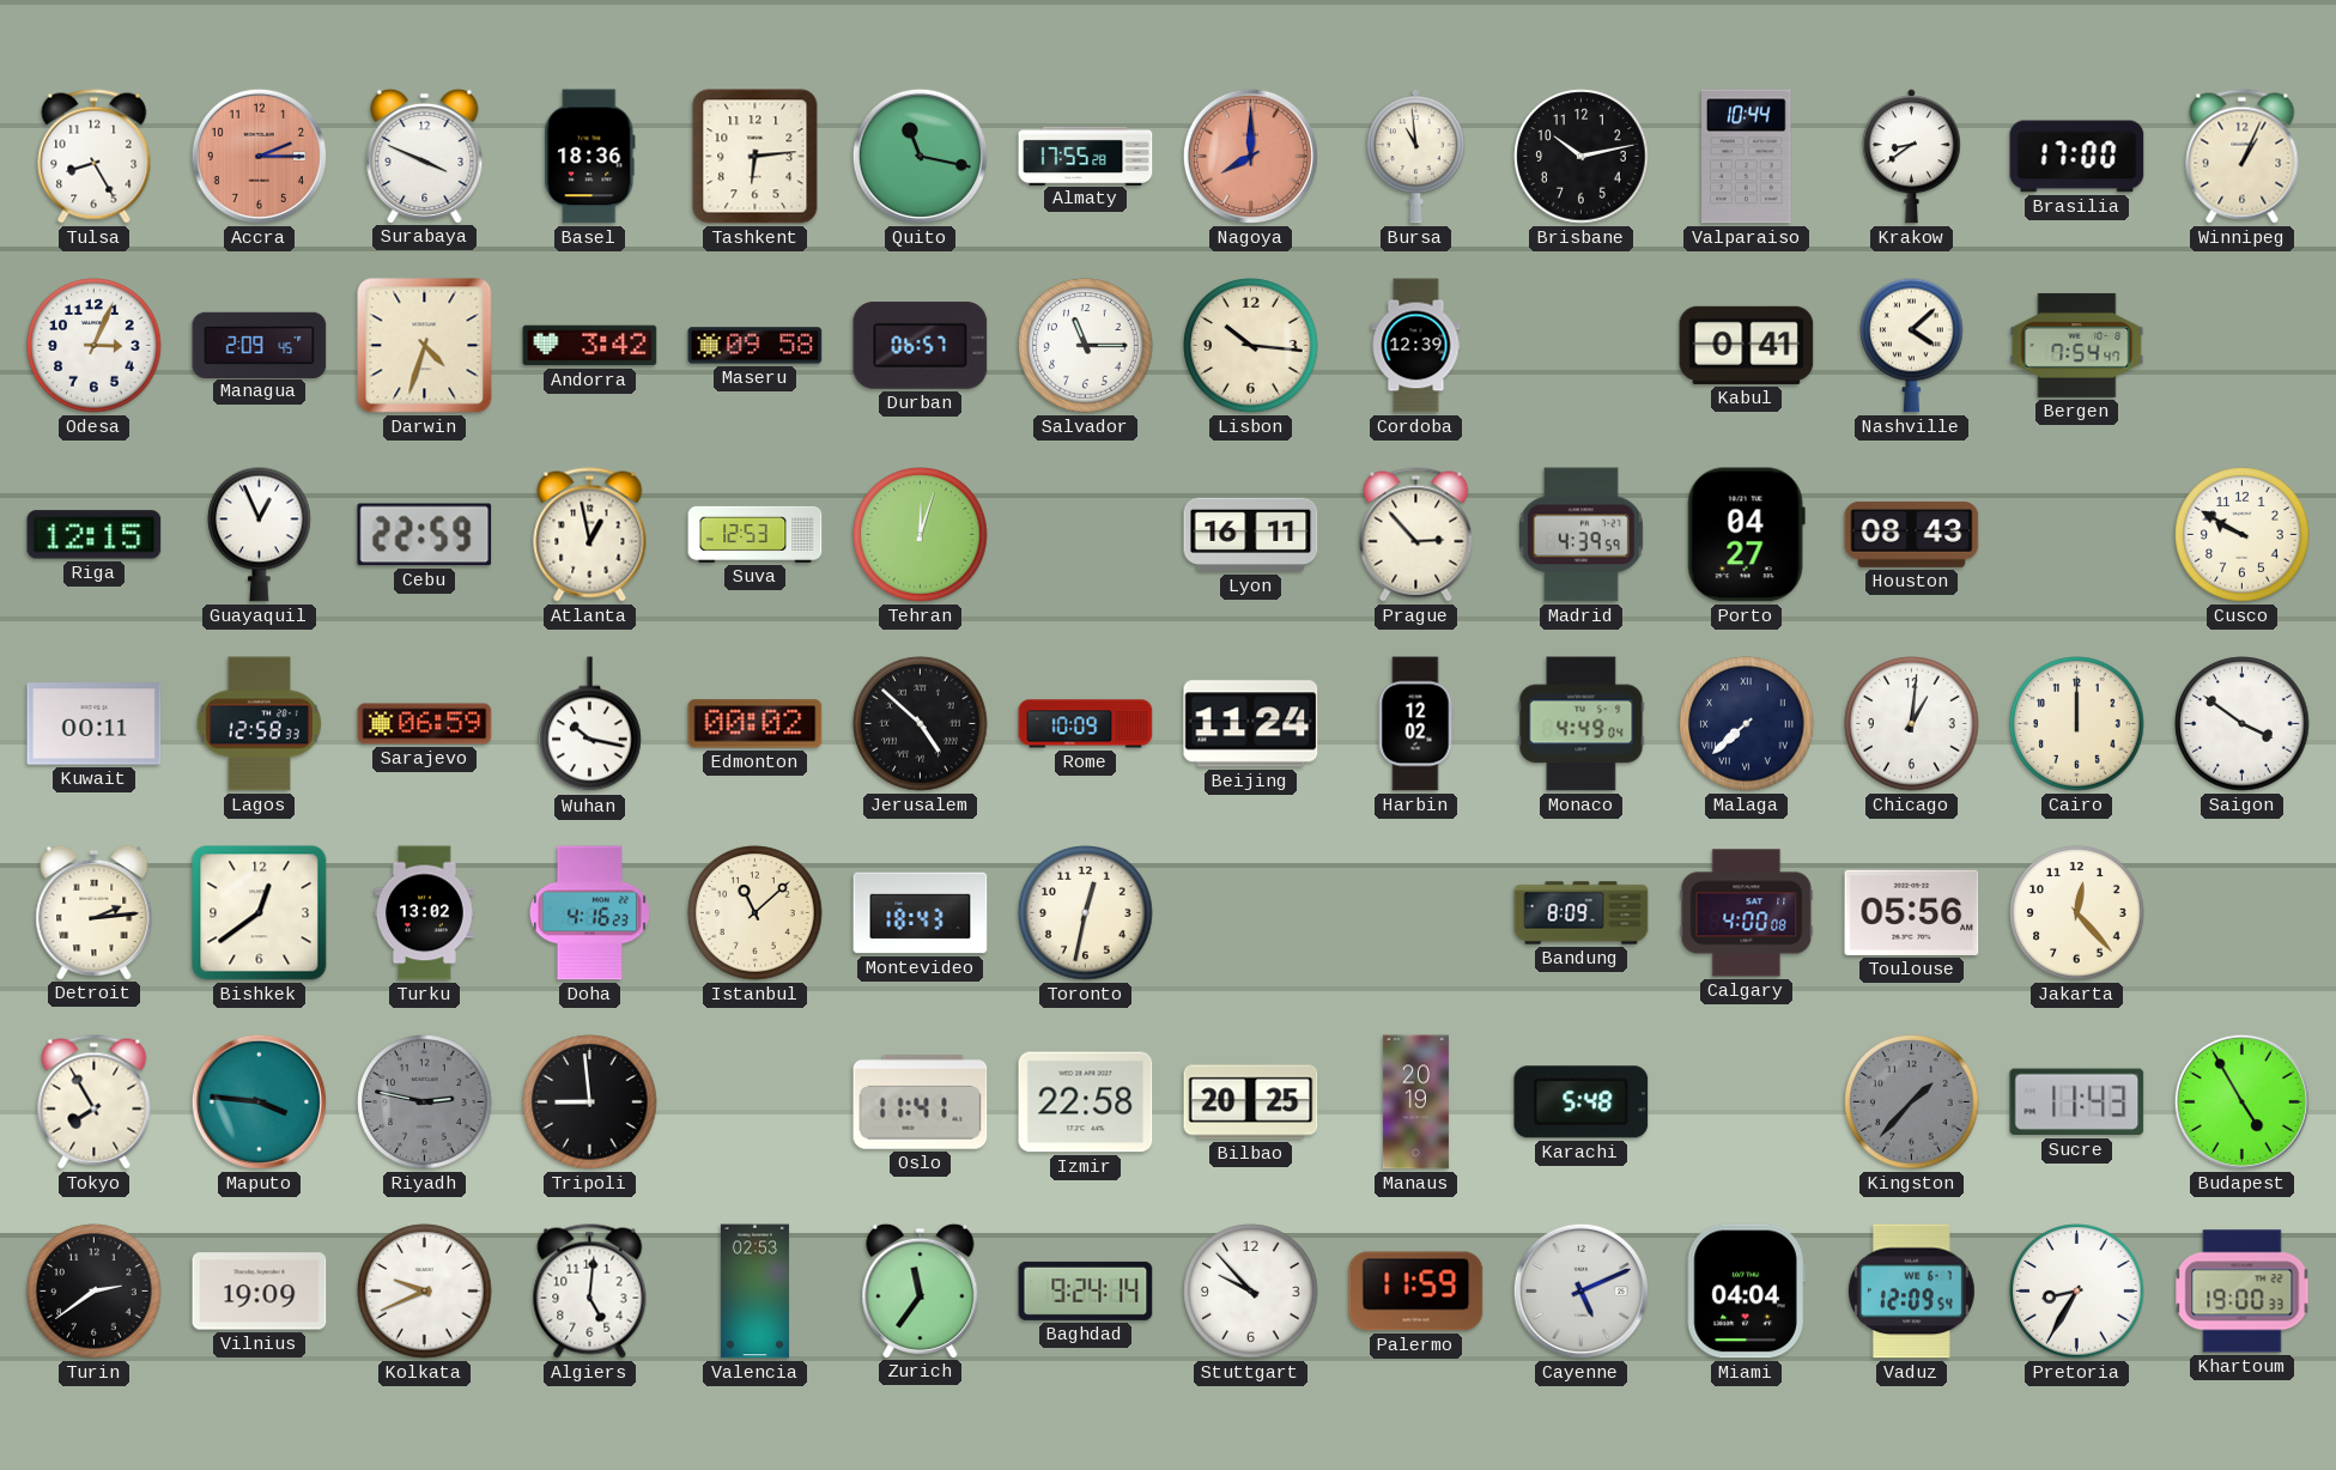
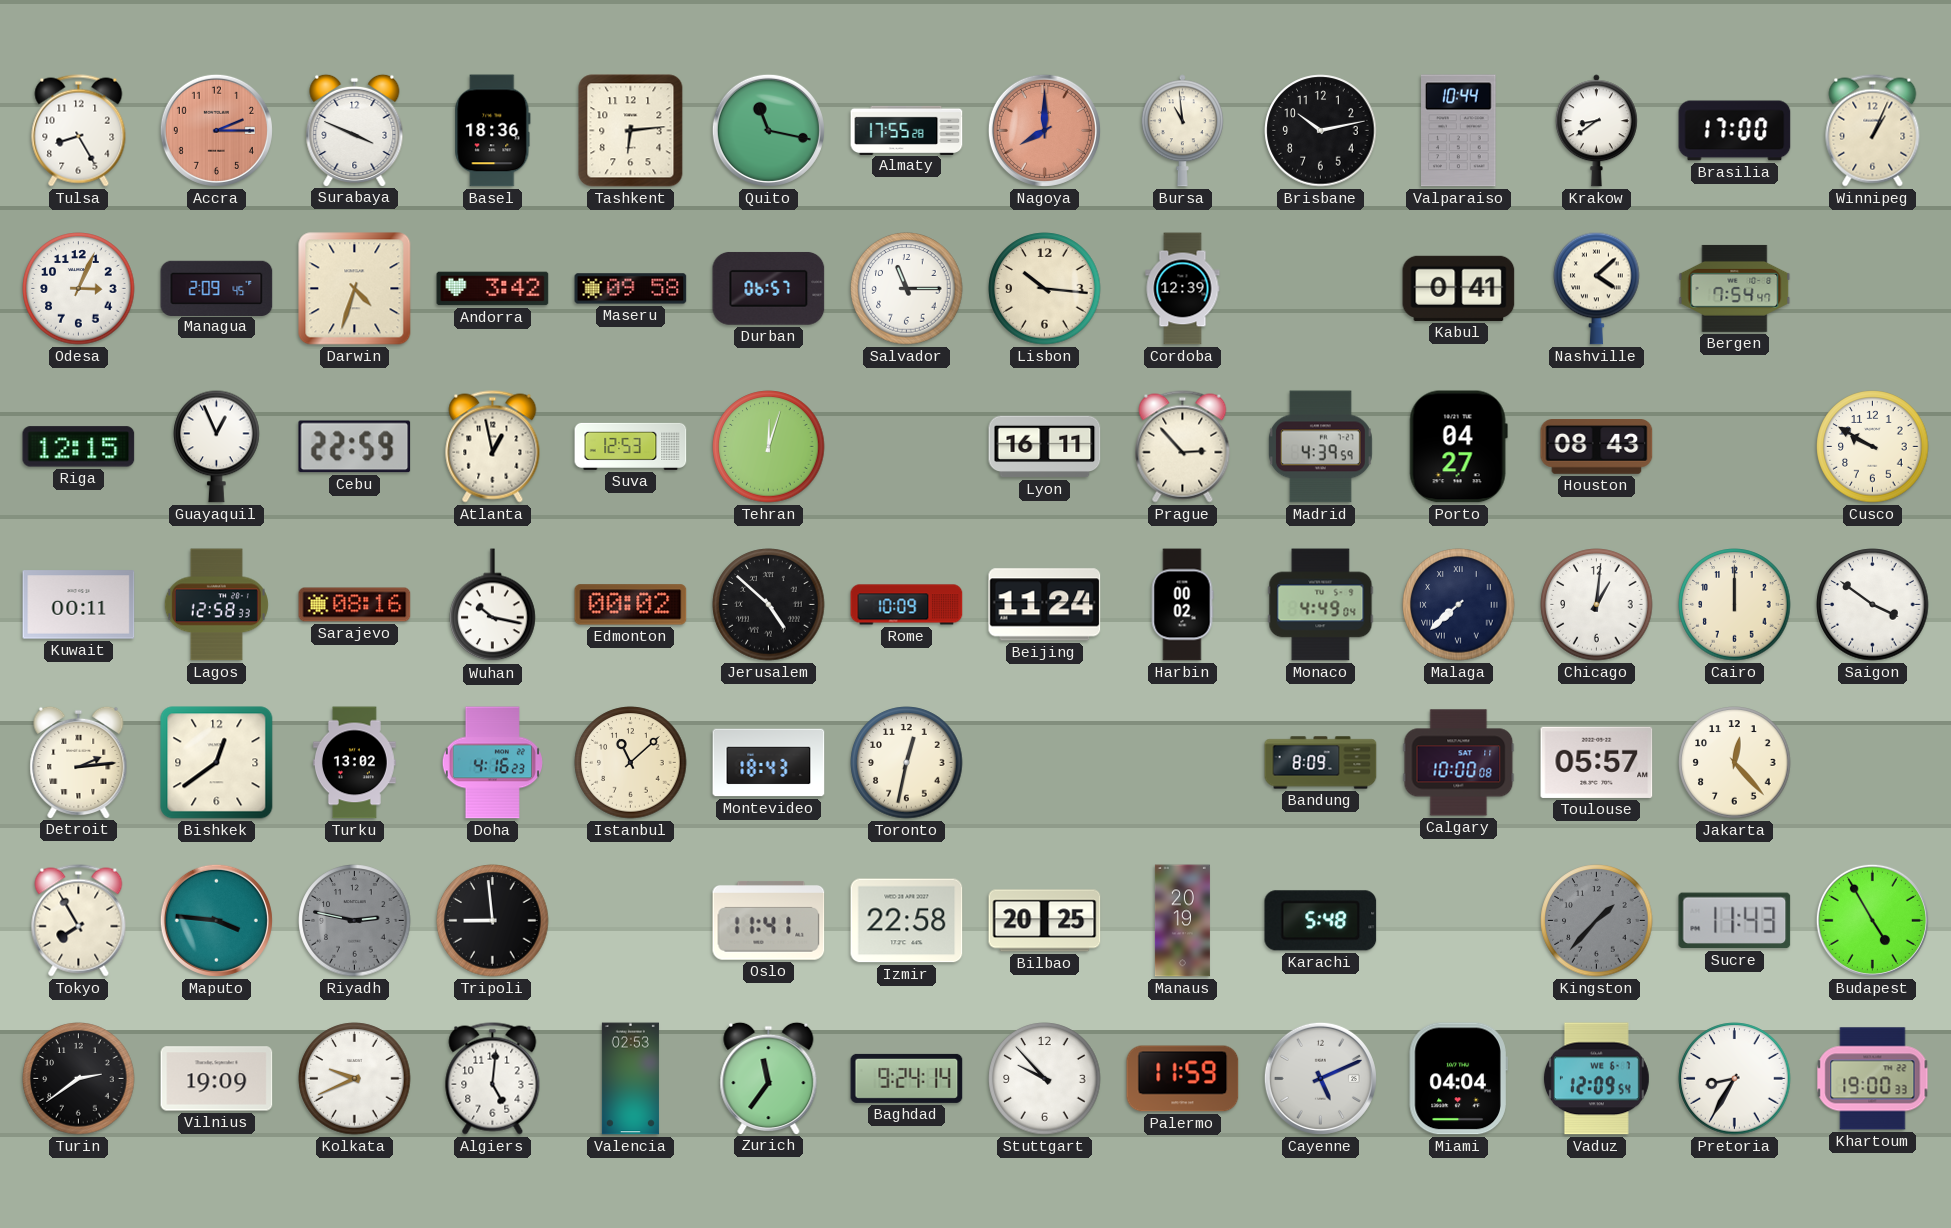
Sarajevo: 06:59 -> 08:16
Harbin: 12:02 -> 00:02
Calgary: 4:00 -> 10:00
Toulouse: 05:56 -> 05:57
